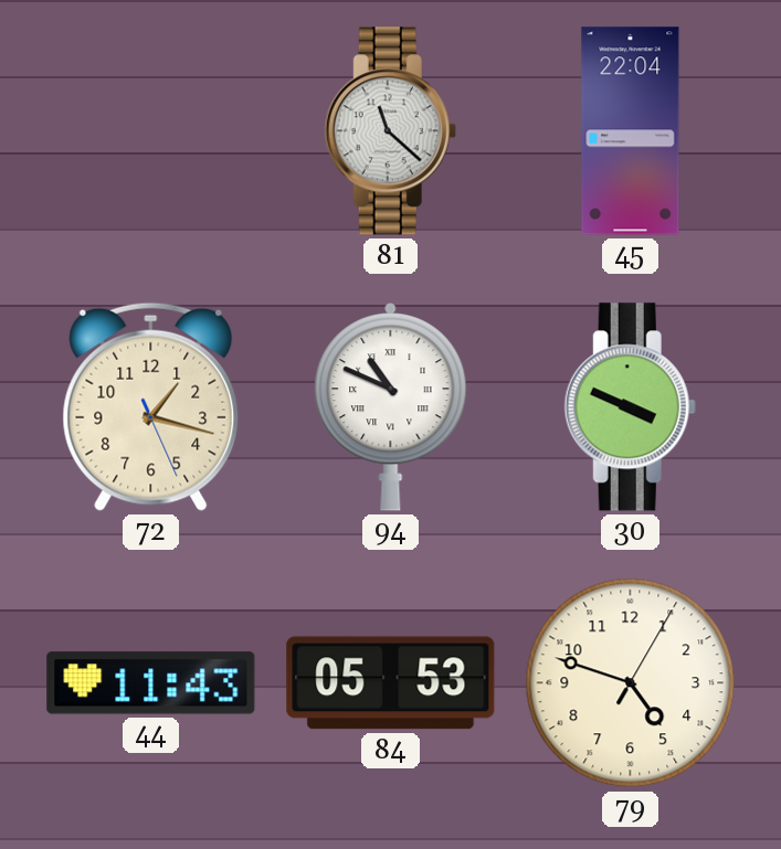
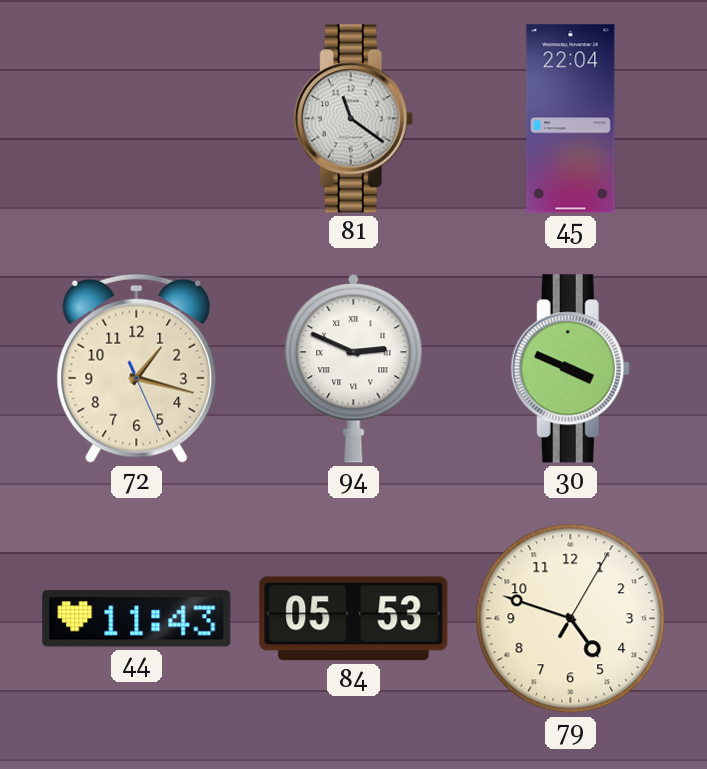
81: 11:22 -> 11:21
94: 10:49 -> 2:49
